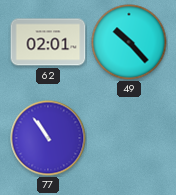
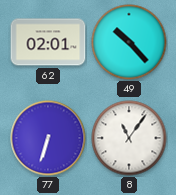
77: 10:54 -> 6:33
8: none -> 11:06
